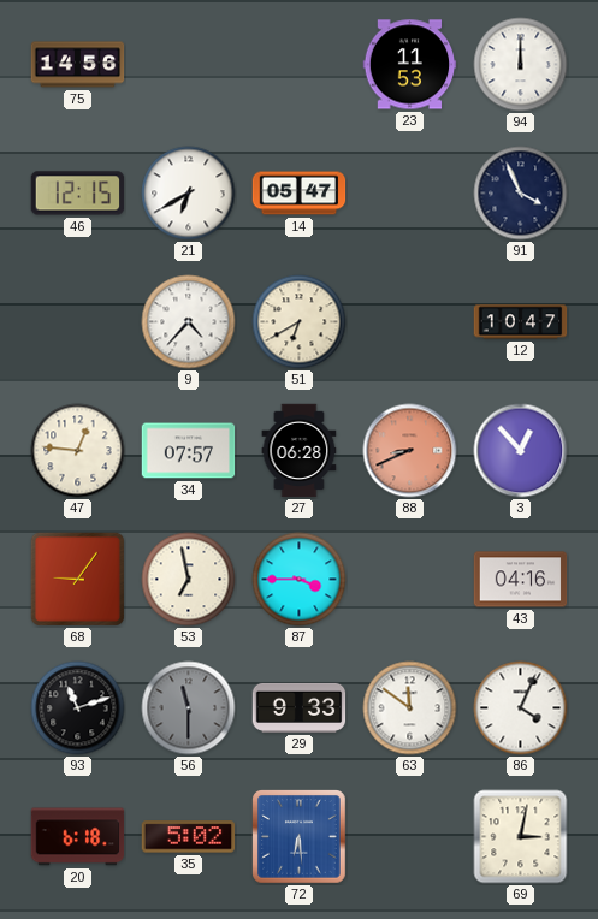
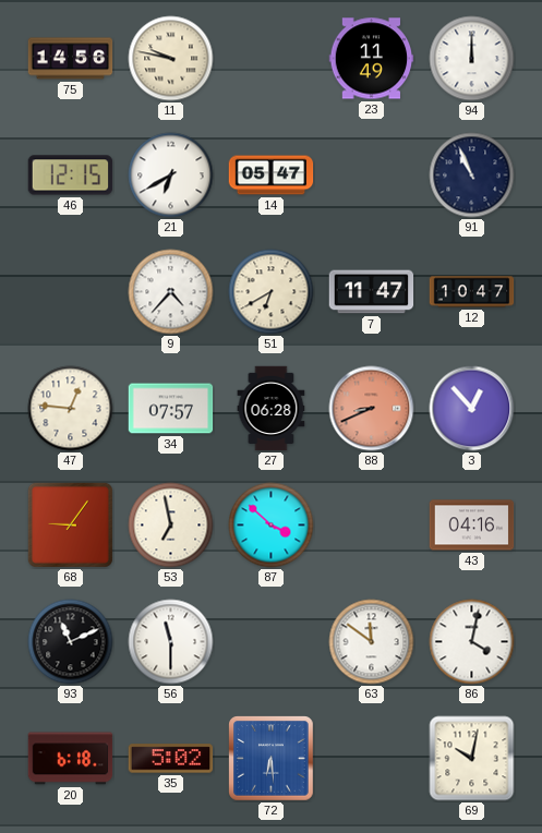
11: none -> 9:47
23: 11:53 -> 11:49
91: 3:56 -> 10:56
7: none -> 11:47
87: 3:45 -> 3:52
93: 11:12 -> 11:11
56 dial: grey -> white
29: 9:33 -> none
86: 4:04 -> 4:02
69: 3:02 -> 10:02
